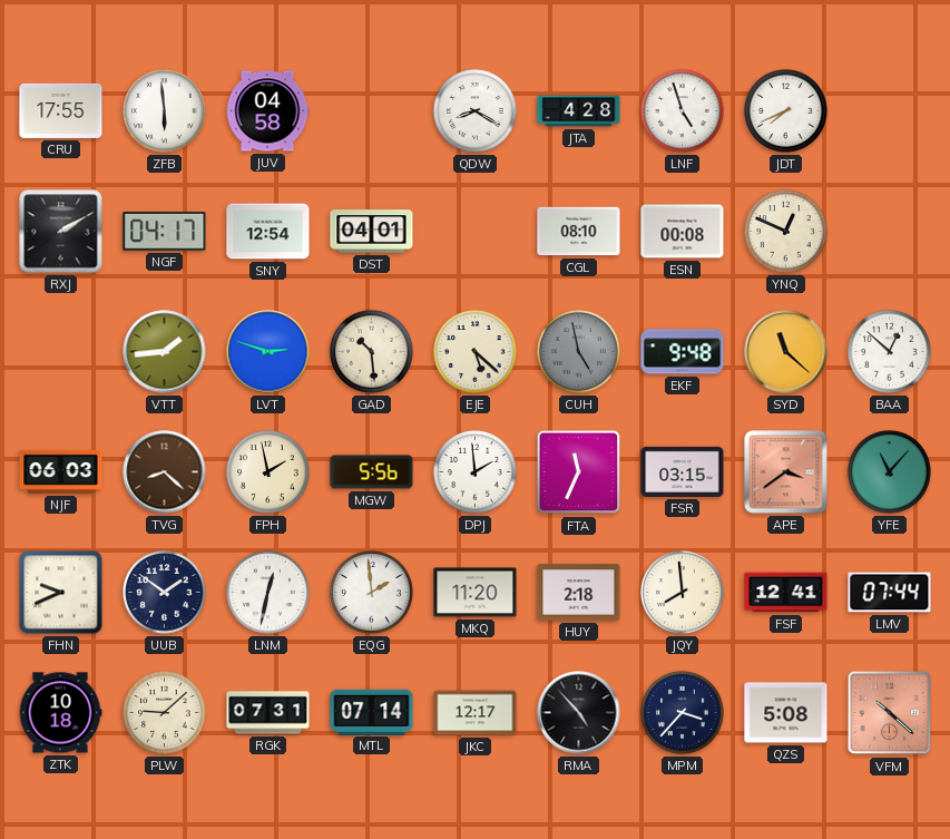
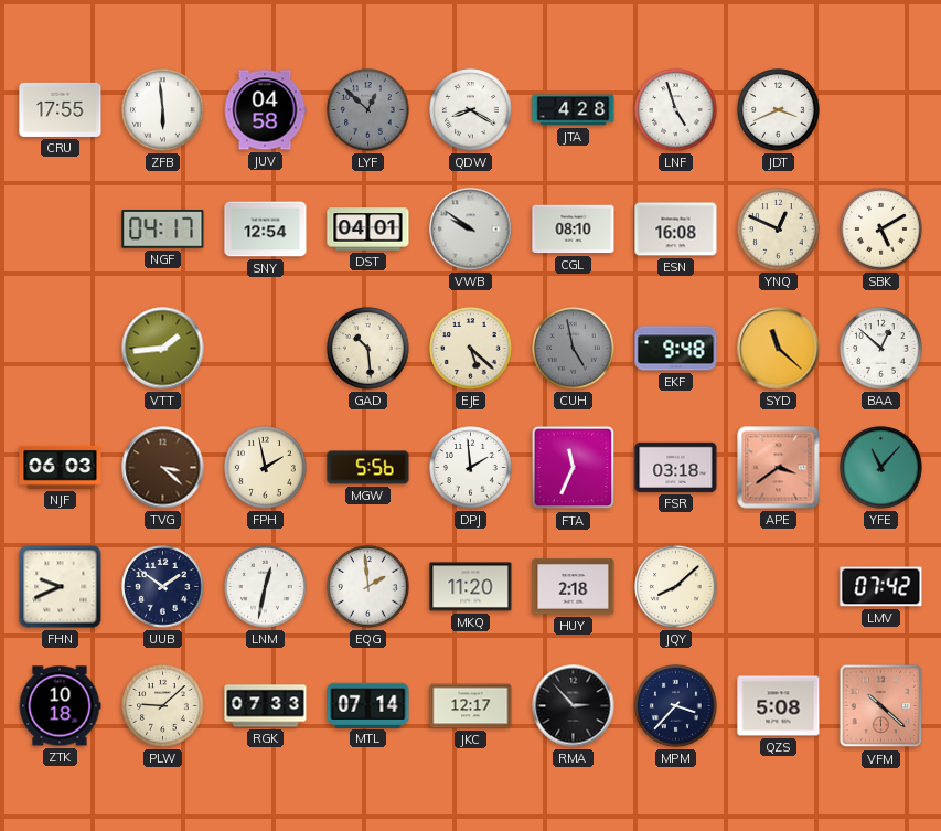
LYF: none -> 12:52
JDT: 7:41 -> 3:41
RXJ: 2:10 -> none
VWB: none -> 9:51
ESN: 00:08 -> 16:08
SBK: none -> 5:10
LVT: 2:48 -> none
TVG: 8:22 -> 3:22
FSR: 03:15 -> 03:18
JQY: 7:59 -> 8:08
FSF: 12:41 -> none
LMV: 07:44 -> 07:42
RGK: 07:31 -> 07:33
RMA: 4:53 -> 2:53
